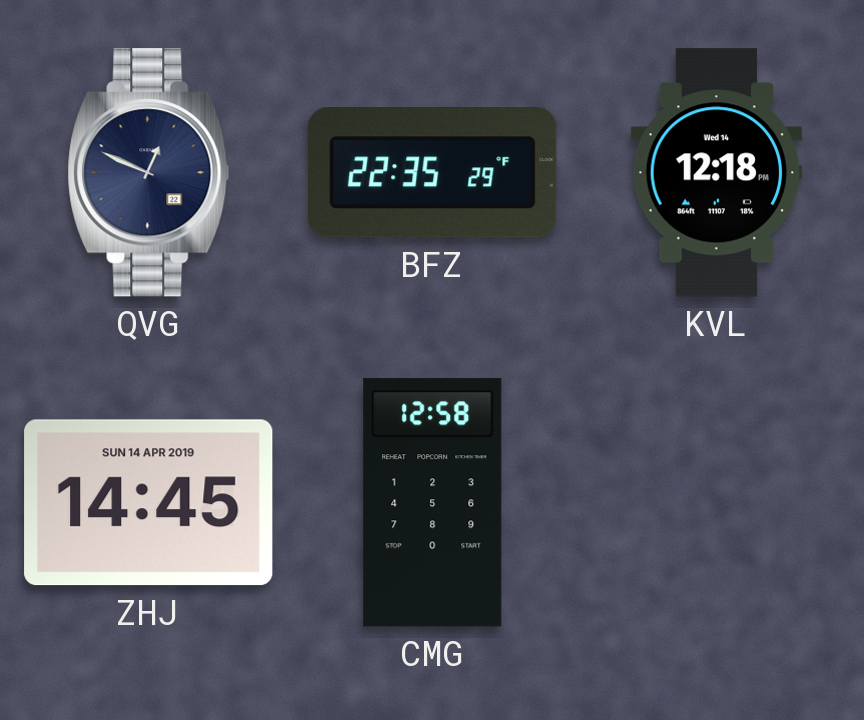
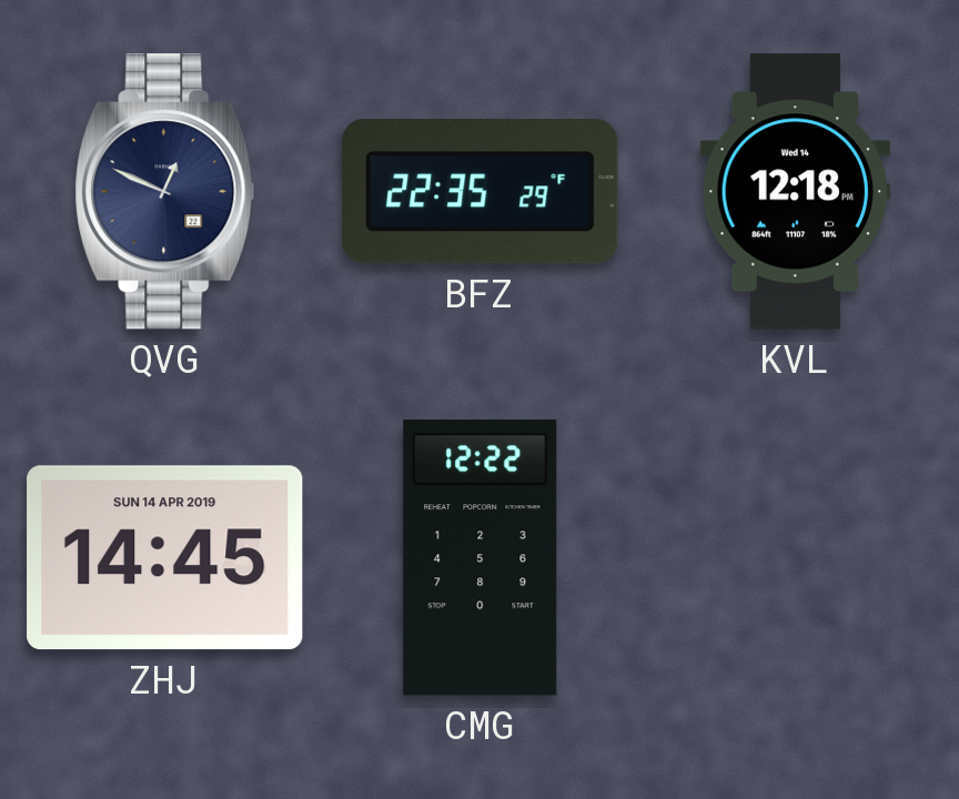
CMG: 12:58 -> 12:22
